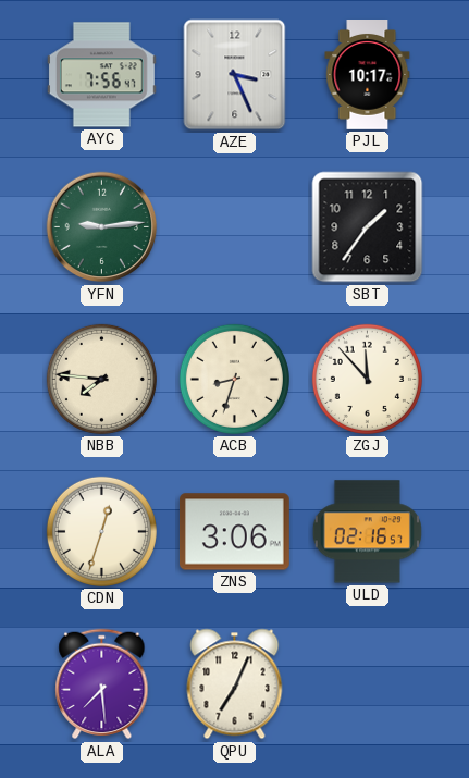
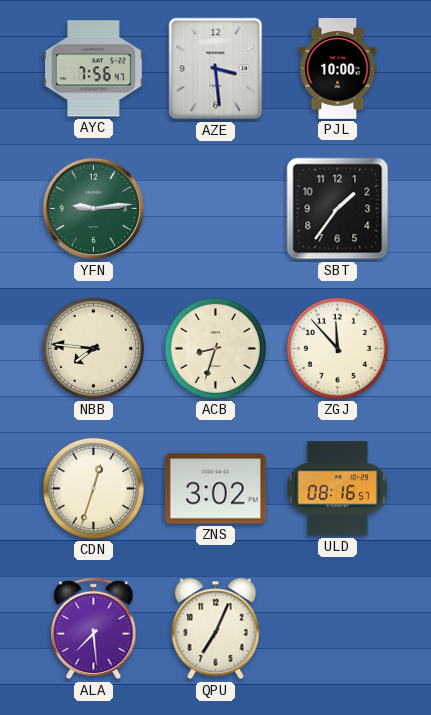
AZE: 3:26 -> 3:29
PJL: 10:17 -> 10:00
ZNS: 3:06 -> 3:02
ULD: 02:16 -> 08:16
